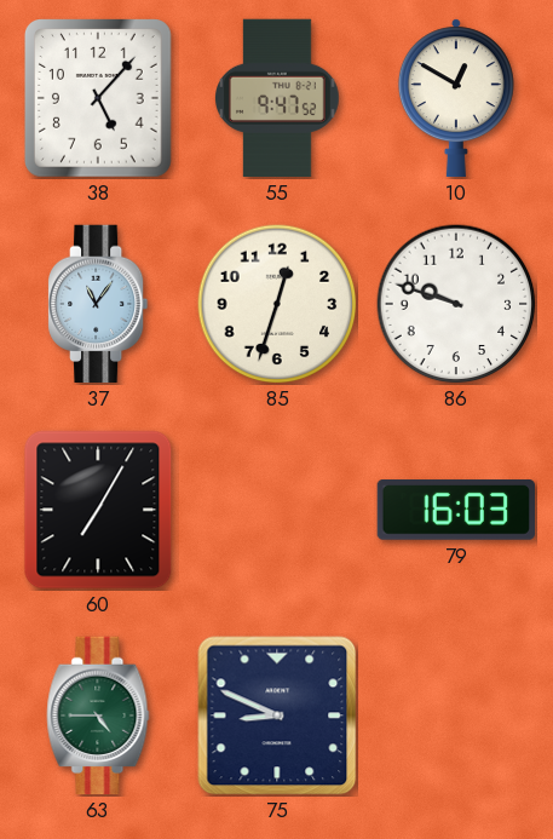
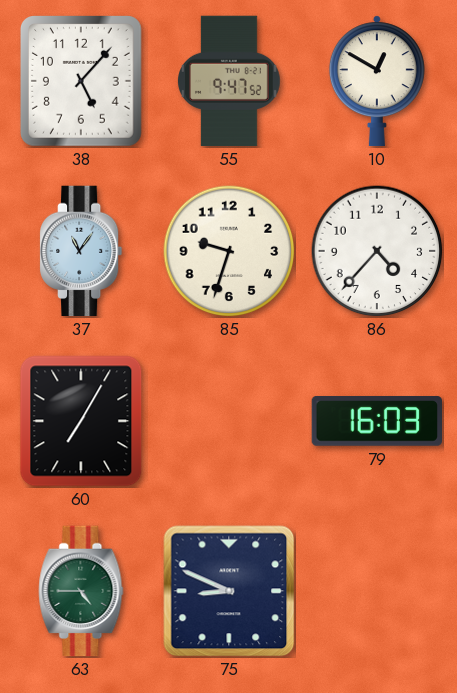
85: 12:33 -> 9:33
86: 9:48 -> 4:37
